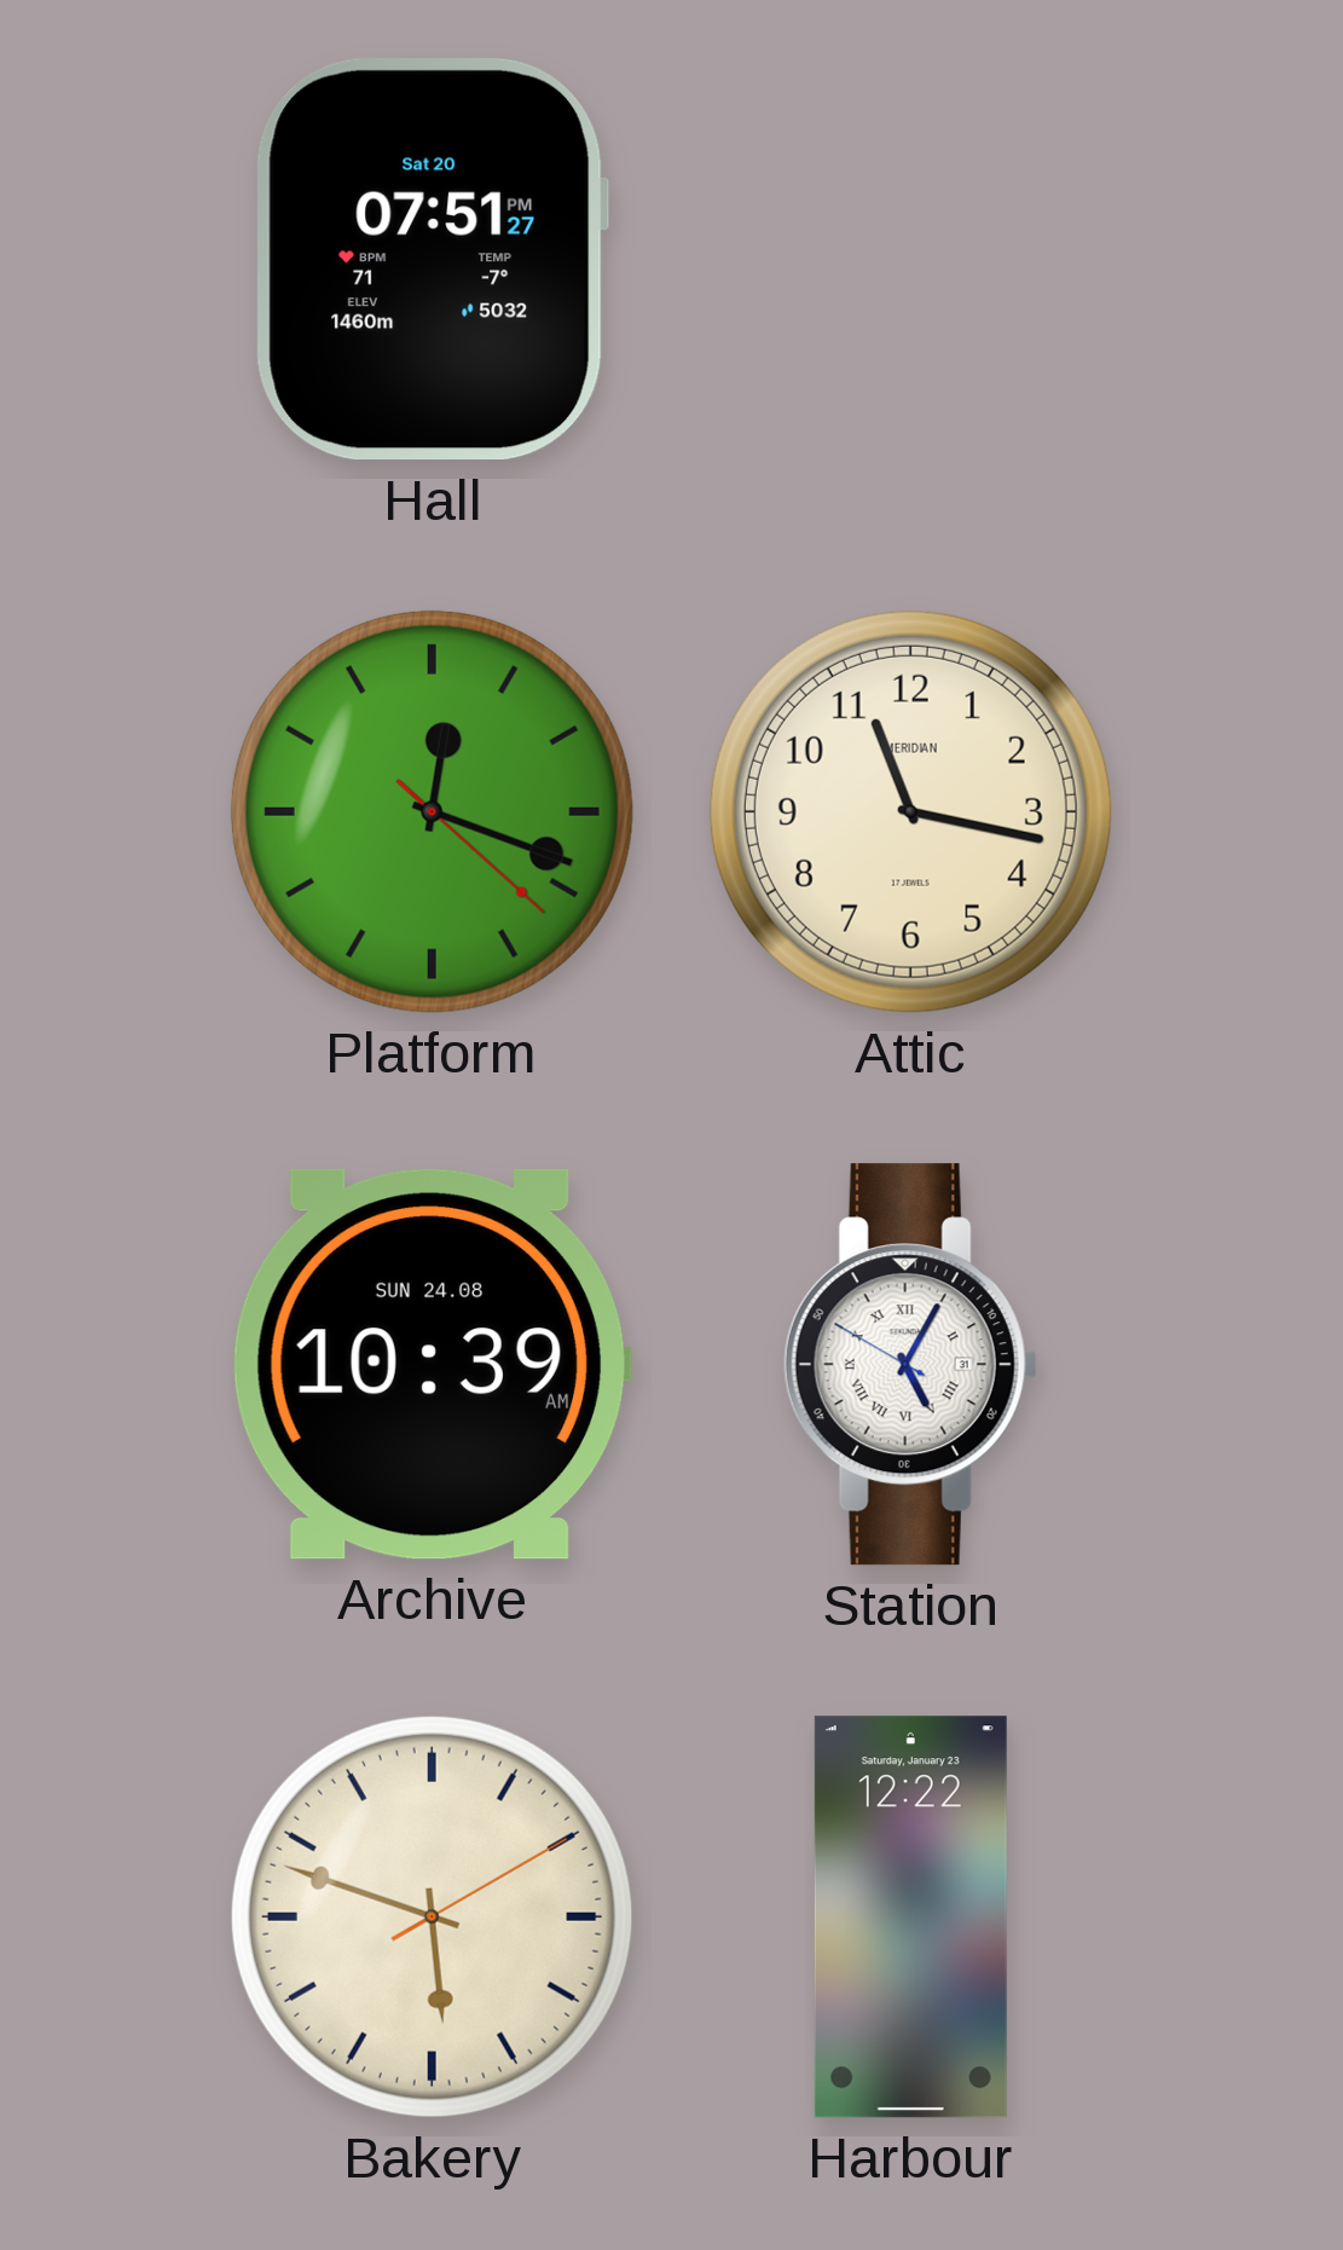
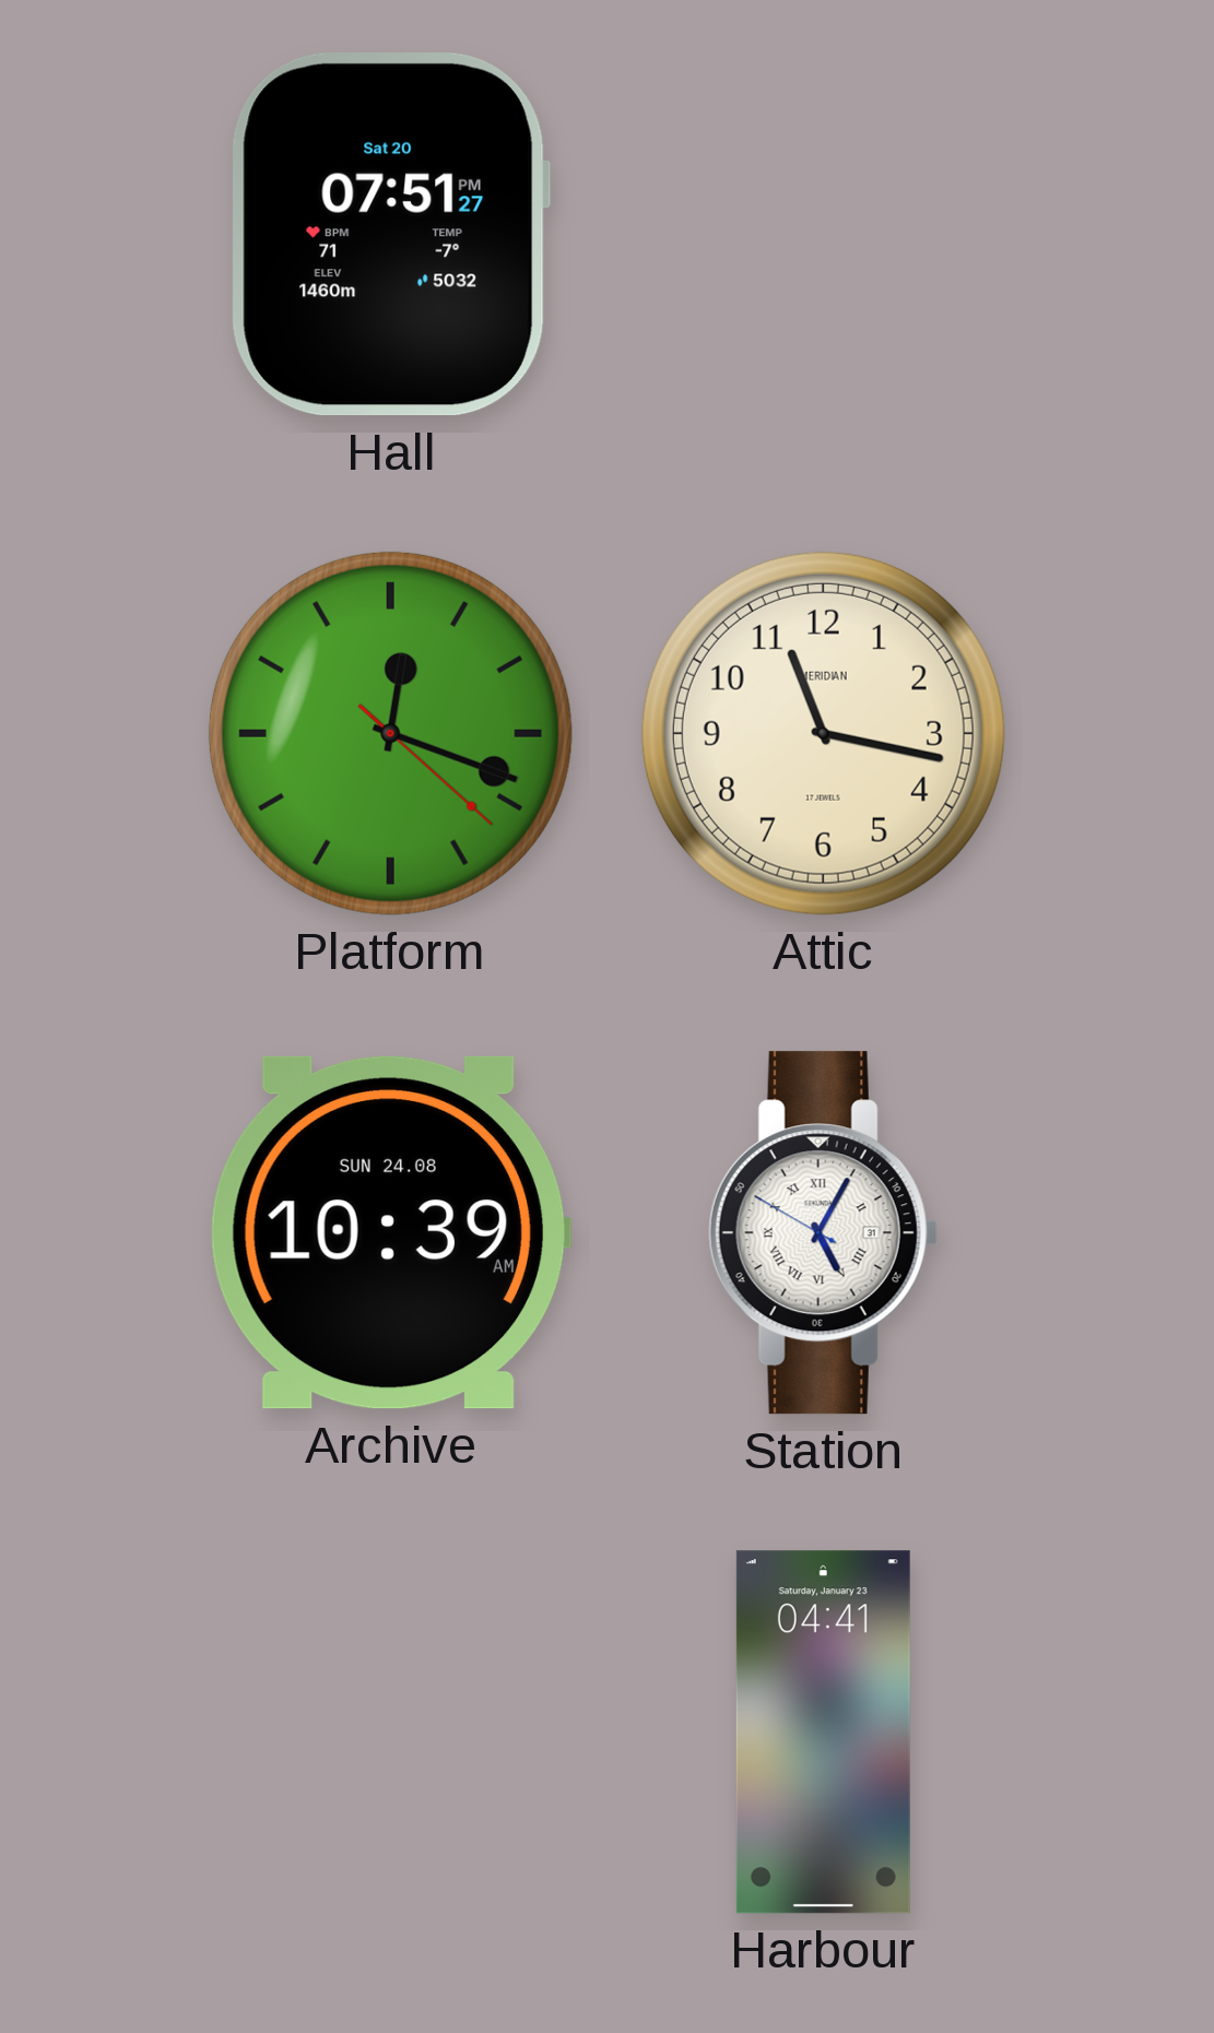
Bakery: 5:48 -> none
Harbour: 12:22 -> 04:41
